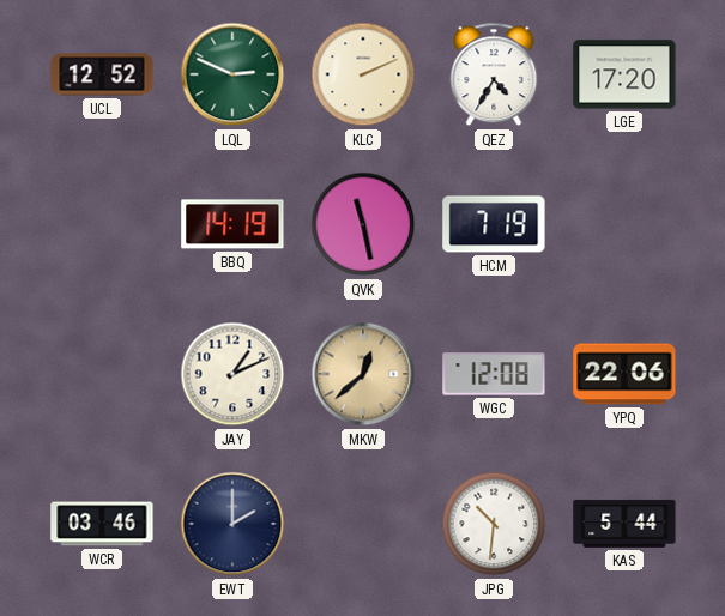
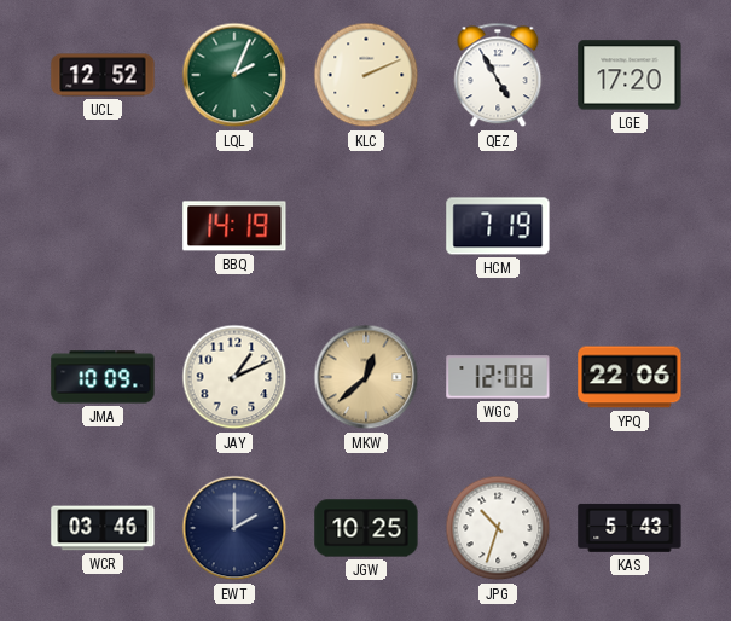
LQL: 2:49 -> 2:04
QEZ: 4:35 -> 4:55
QVK: 11:28 -> none
JMA: none -> 10:09
JGW: none -> 10:25
JPG: 10:31 -> 10:33
KAS: 5:44 -> 5:43
